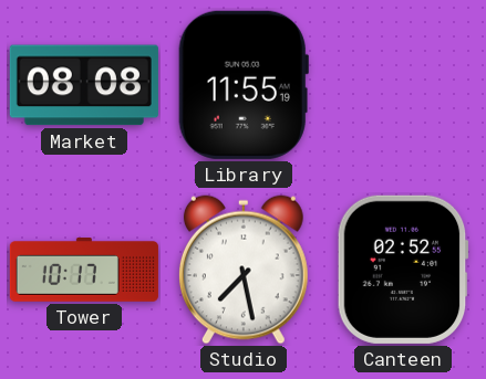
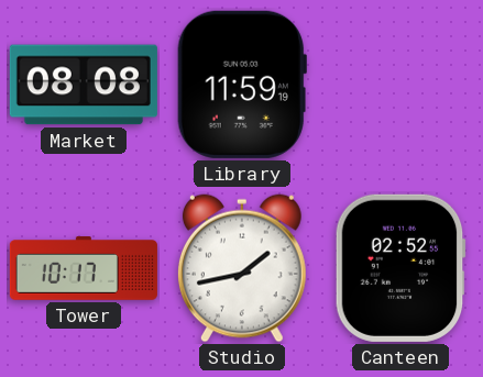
Library: 11:55 -> 11:59
Studio: 7:28 -> 1:43
